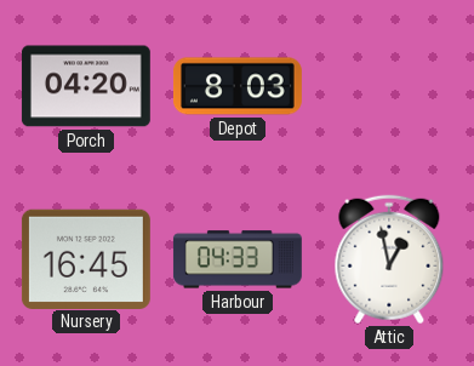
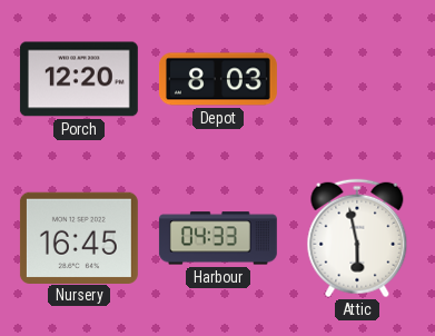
Porch: 04:20 -> 12:20
Attic: 12:58 -> 5:58
